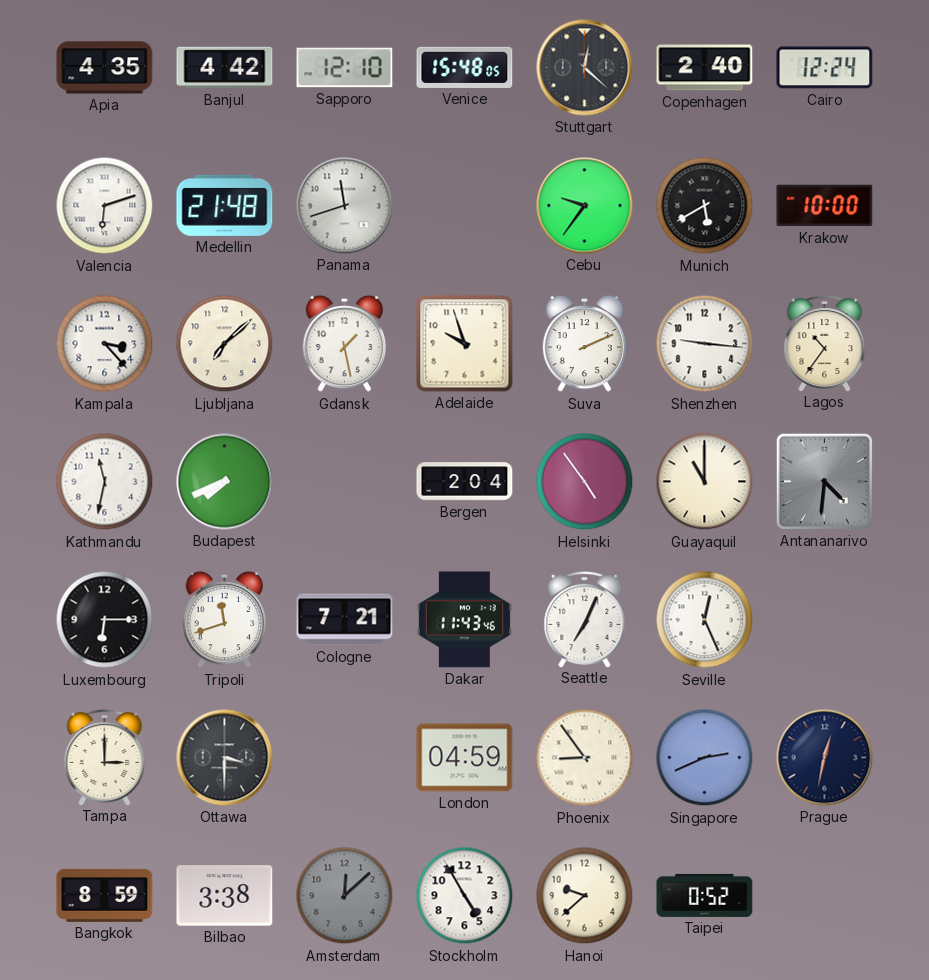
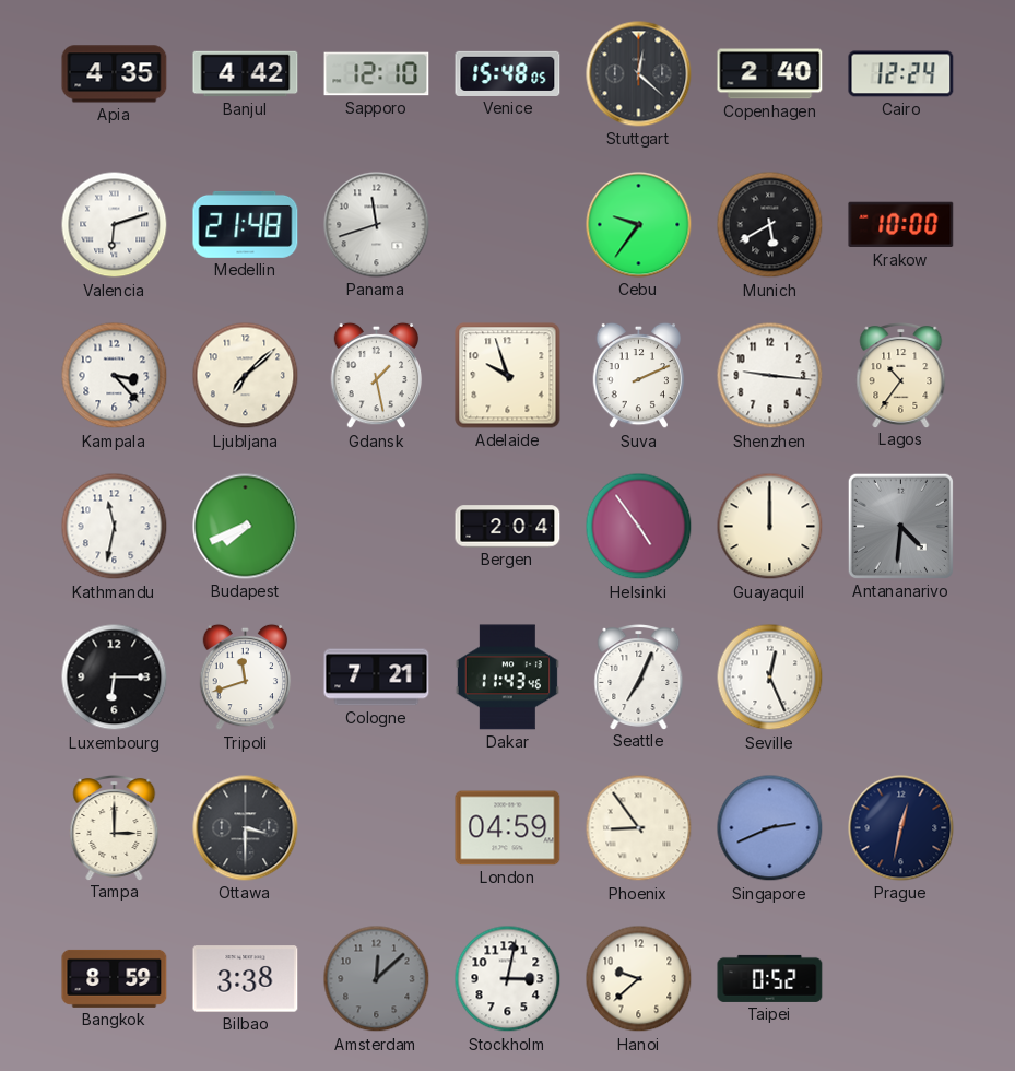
Guayaquil: 11:00 -> 12:00
Stockholm: 4:55 -> 3:02
